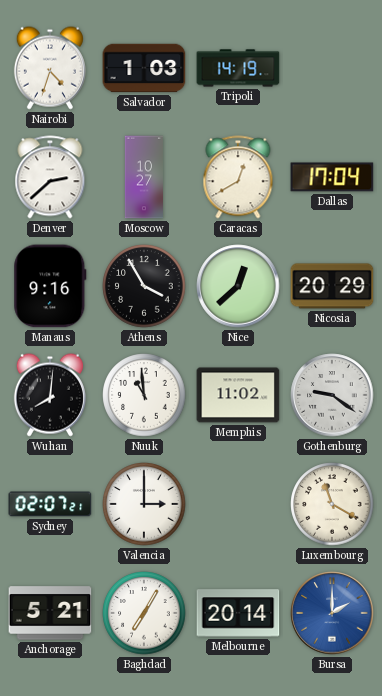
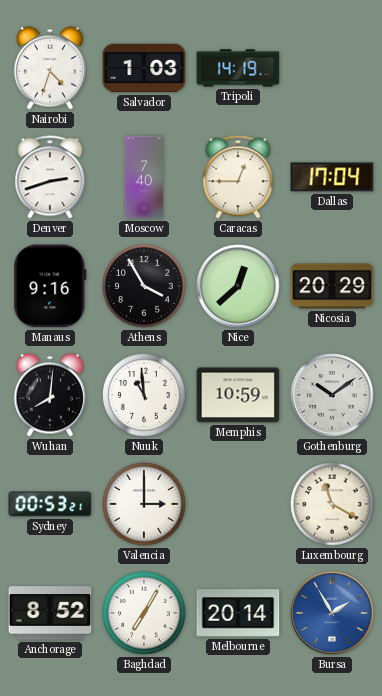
Denver: 2:38 -> 2:42
Moscow: 10:27 -> 7:40
Caracas: 12:40 -> 12:45
Memphis: 11:02 -> 10:59
Gothenburg: 9:21 -> 10:09
Sydney: 02:07 -> 00:53
Anchorage: 5:21 -> 8:52
Bursa: 2:00 -> 1:55
